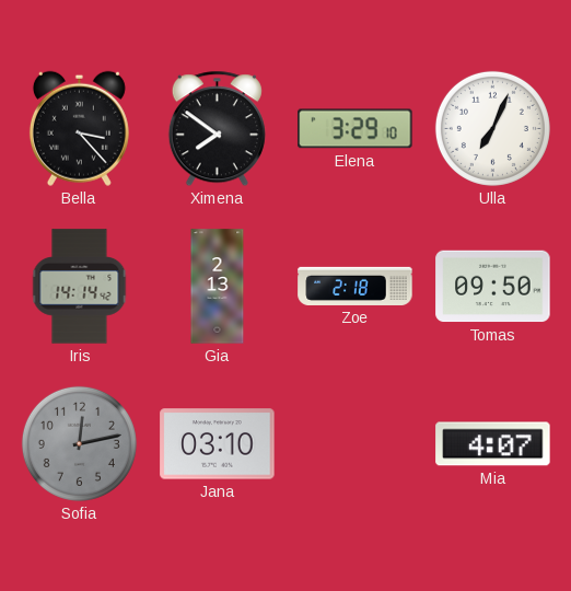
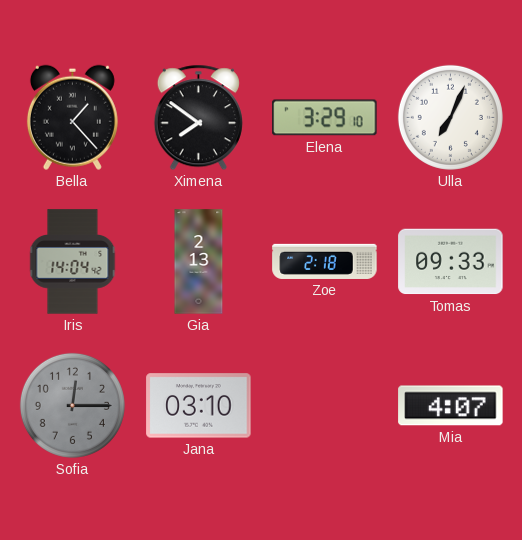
Bella: 3:23 -> 1:23
Iris: 14:14 -> 14:04
Tomas: 09:50 -> 09:33
Sofia: 12:13 -> 12:15
